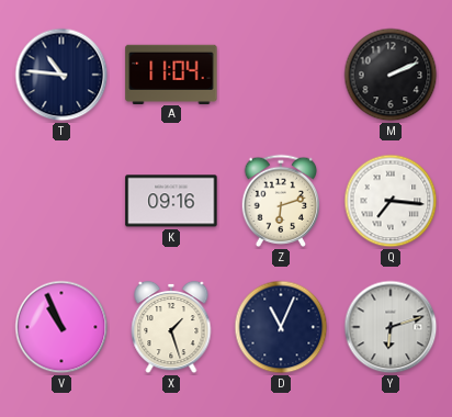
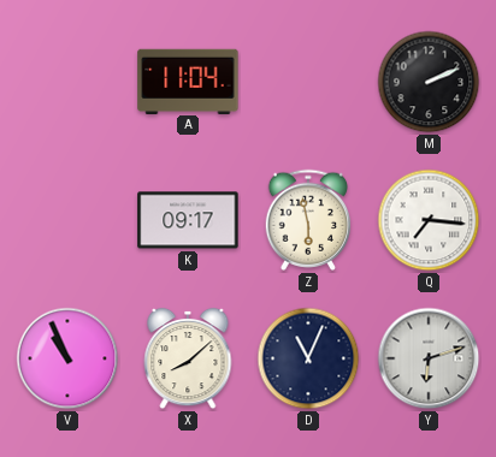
T: 10:46 -> none
K: 09:16 -> 09:17
Z: 6:12 -> 5:58
X: 1:27 -> 8:08
